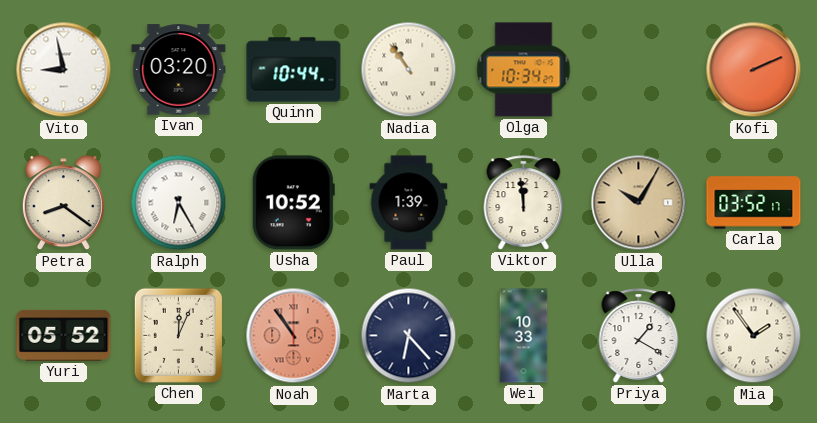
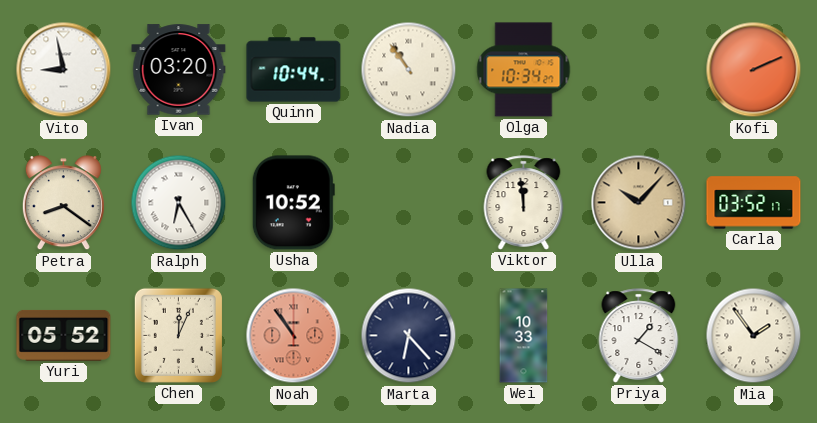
Paul: 1:39 -> none
Ulla: 10:05 -> 10:07
